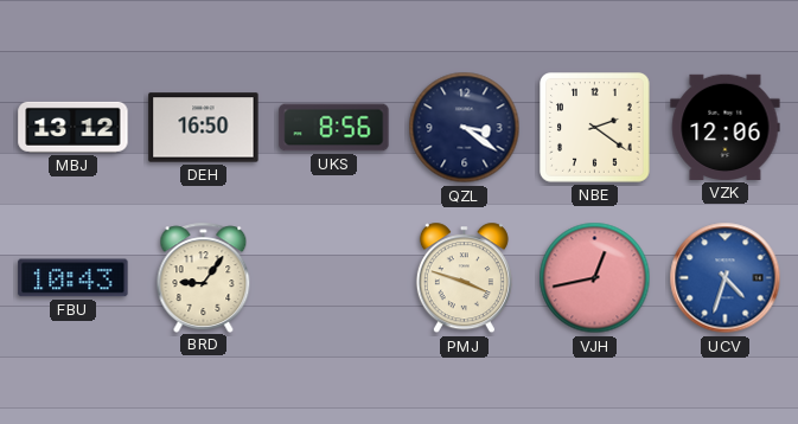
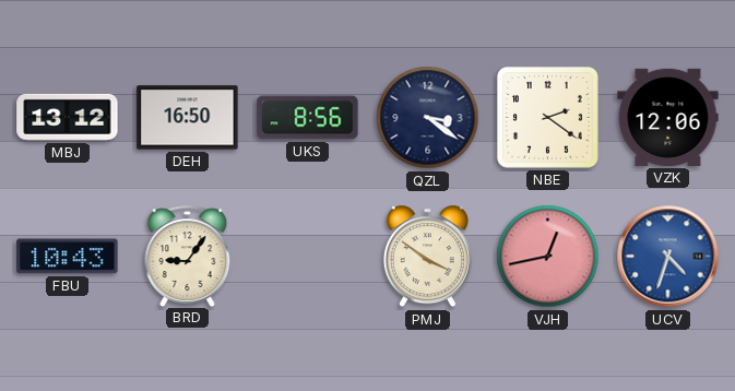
PMJ: 3:48 -> 3:51
